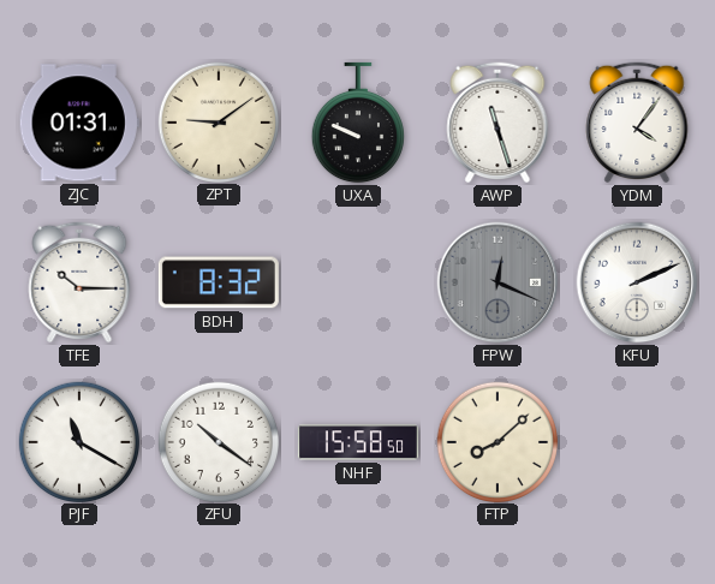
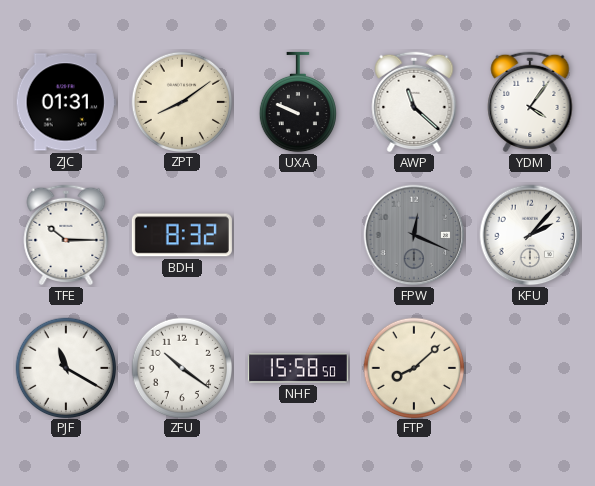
ZPT: 9:09 -> 8:09
AWP: 11:27 -> 11:22
KFU: 2:11 -> 2:07
